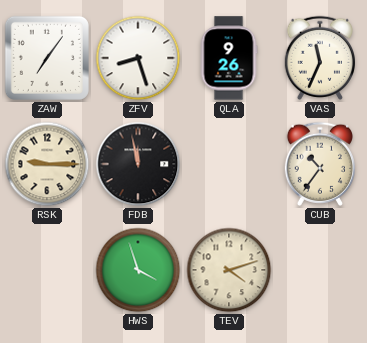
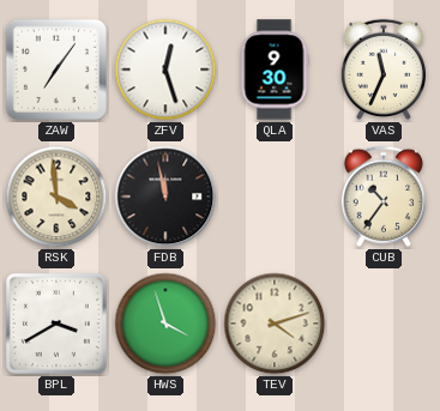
ZFV: 8:27 -> 12:27
QLA: 9:26 -> 9:30
RSK: 9:15 -> 3:59
BPL: none -> 3:40
